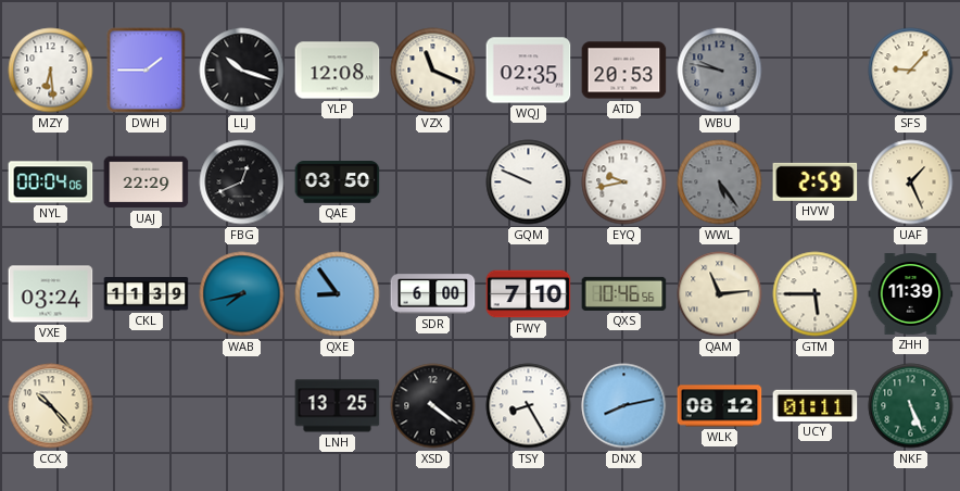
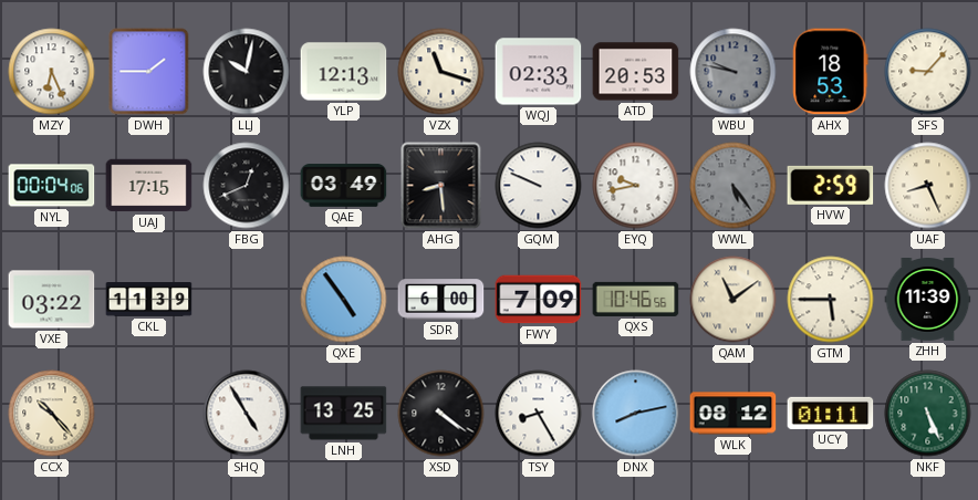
MZY: 6:29 -> 6:26
LLJ: 10:18 -> 10:02
YLP: 12:08 -> 12:13
VZX: 11:19 -> 11:18
WQJ: 02:35 -> 02:33
AHX: none -> 18:53
UAJ: 22:29 -> 17:15
QAE: 03:50 -> 03:49
AHG: none -> 8:29
UAF: 1:26 -> 8:26
VXE: 03:24 -> 03:22
WAB: 7:43 -> none
QXE: 8:54 -> 4:54
FWY: 7:10 -> 7:09
QAM: 11:14 -> 11:09
SHQ: none -> 4:55
